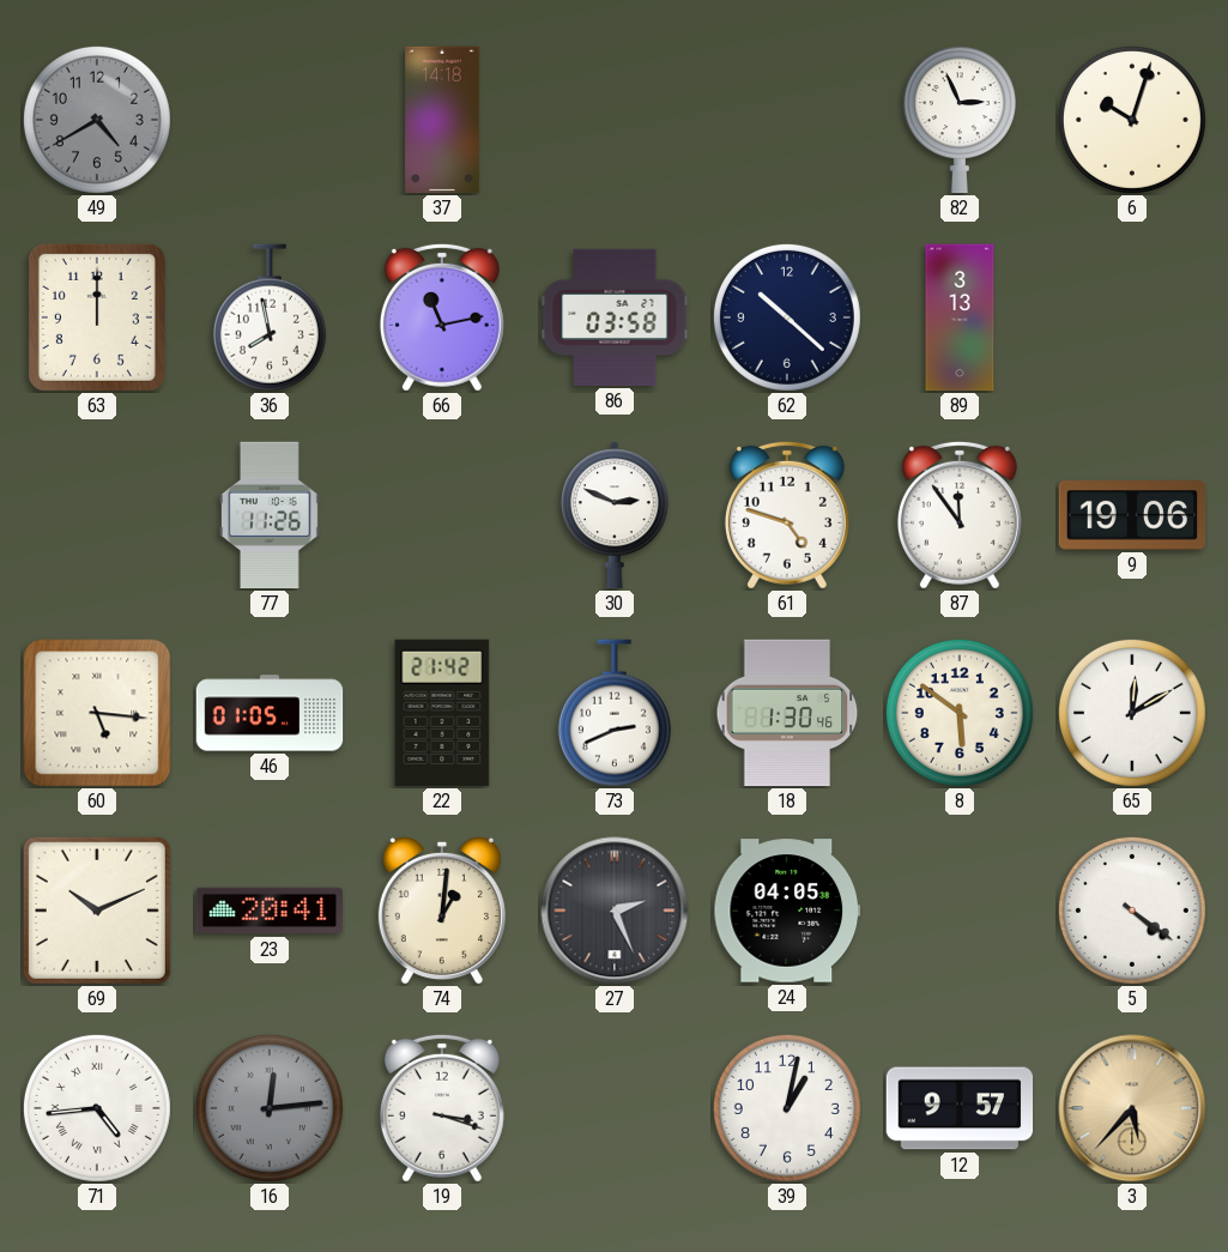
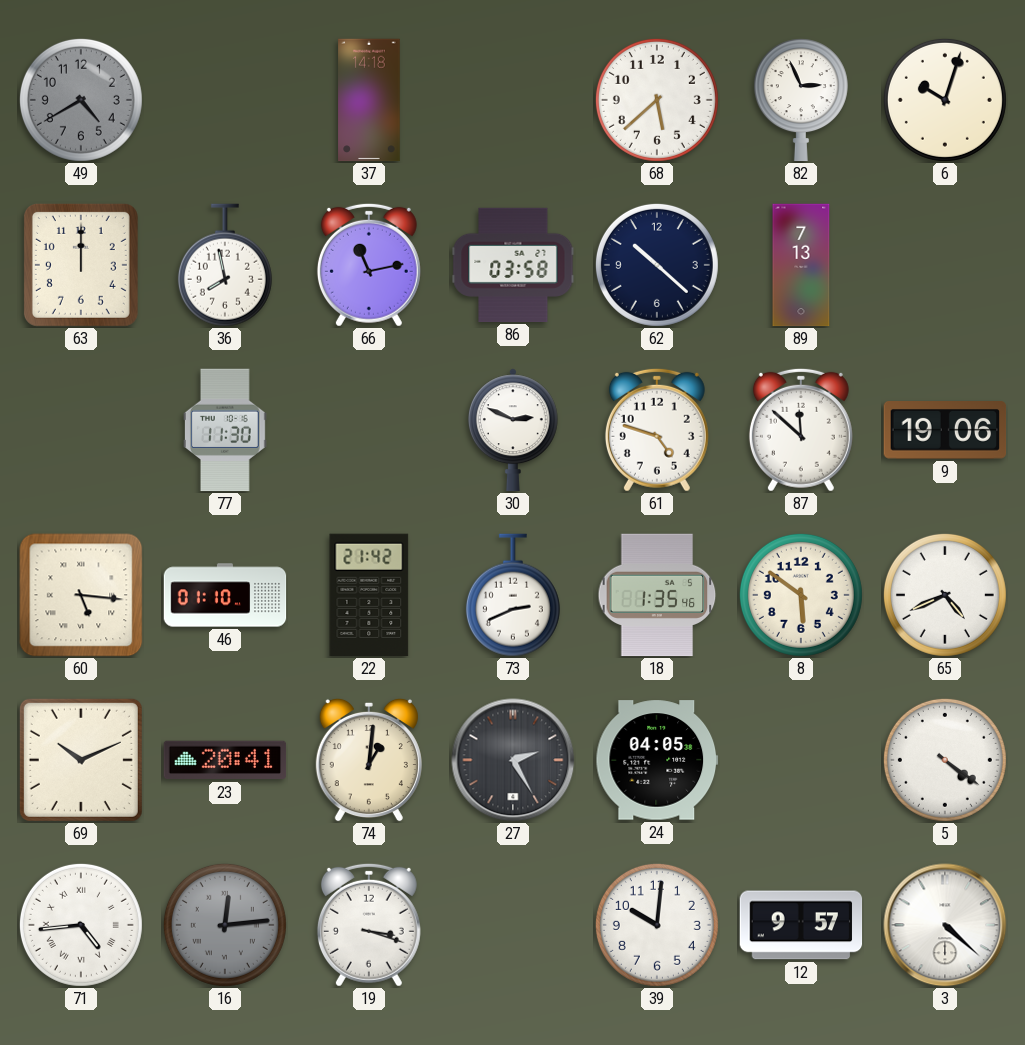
68: none -> 5:38
89: 3:13 -> 7:13
77: 11:26 -> 11:30
87: 11:54 -> 11:52
46: 01:05 -> 01:10
18: 1:30 -> 1:35
65: 12:10 -> 4:41
27: 2:26 -> 2:25
39: 1:02 -> 10:01
3: 5:37 -> 4:22
3 dial: champagne -> white
